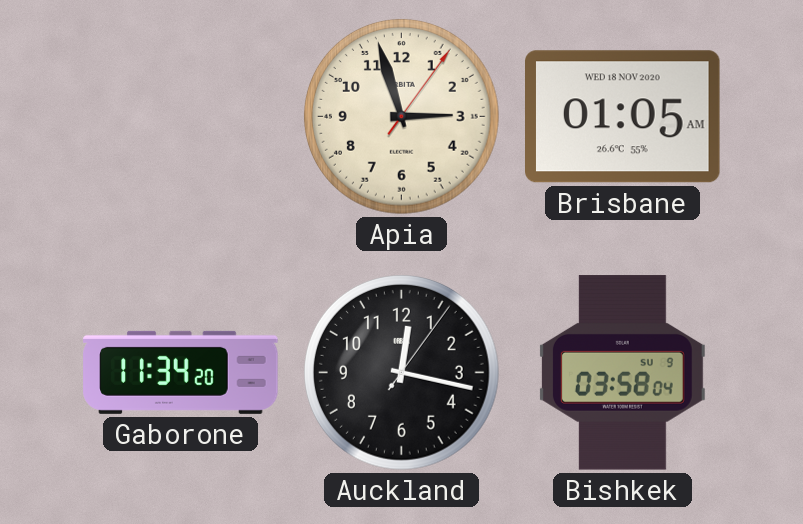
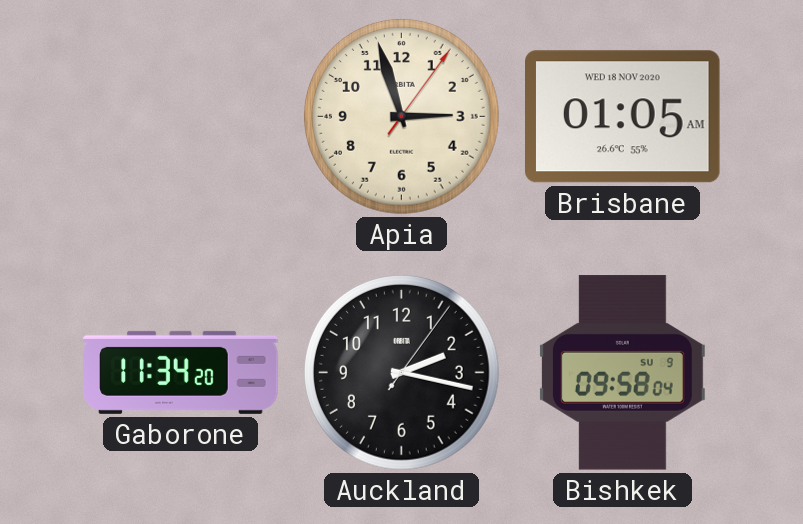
Auckland: 12:17 -> 2:17
Bishkek: 03:58 -> 09:58
